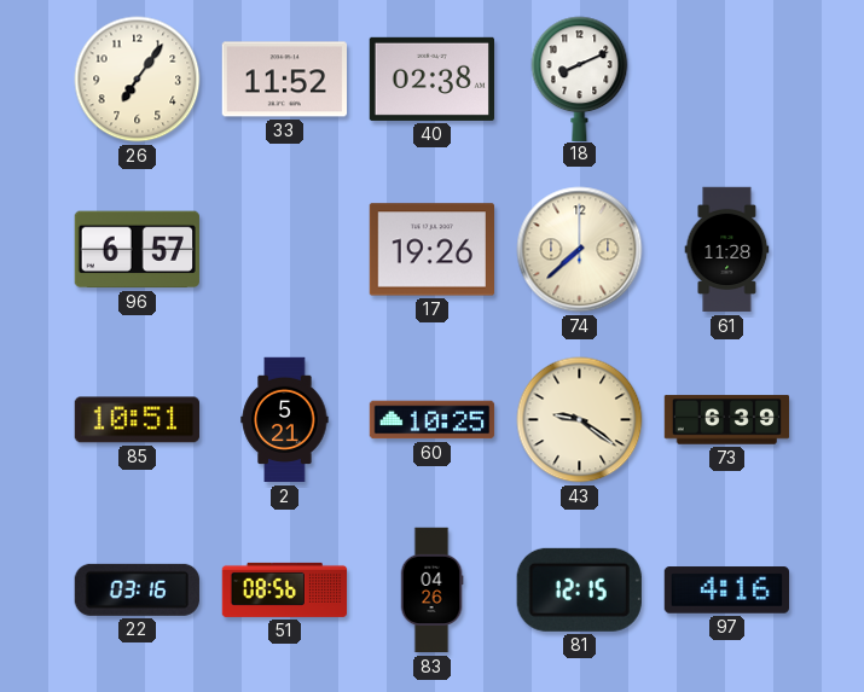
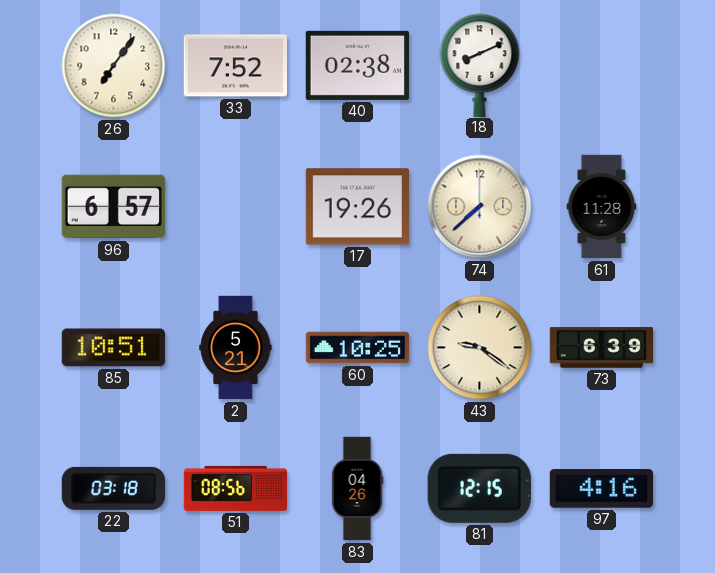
33: 11:52 -> 7:52
22: 03:16 -> 03:18
